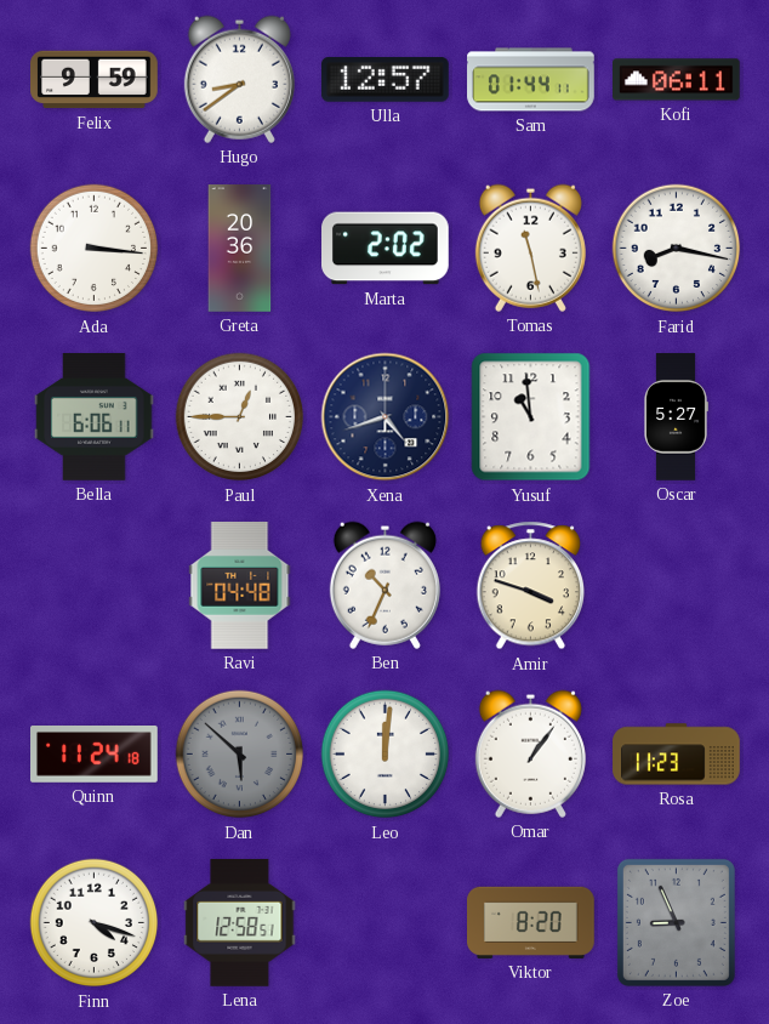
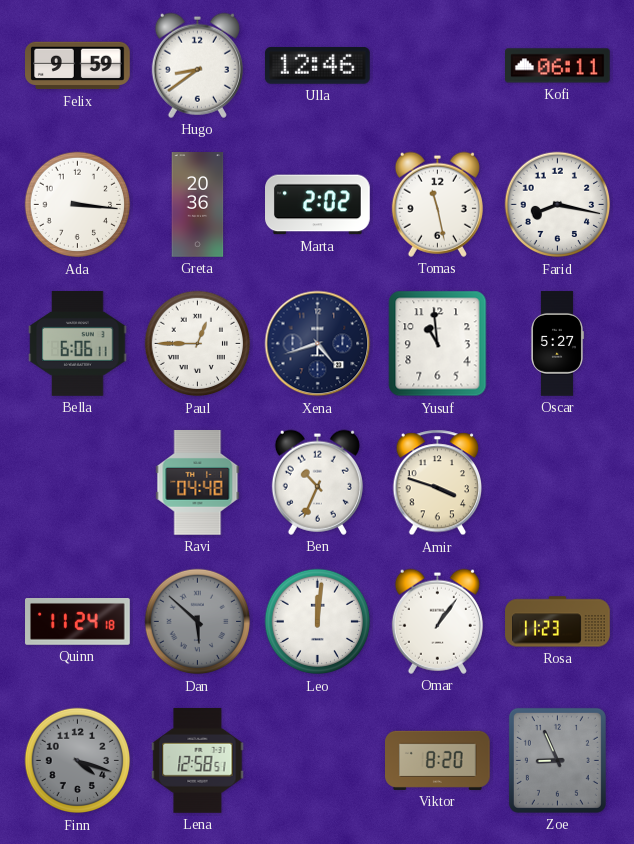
Ulla: 12:57 -> 12:46
Sam: 01:44 -> none
Finn dial: white -> grey
